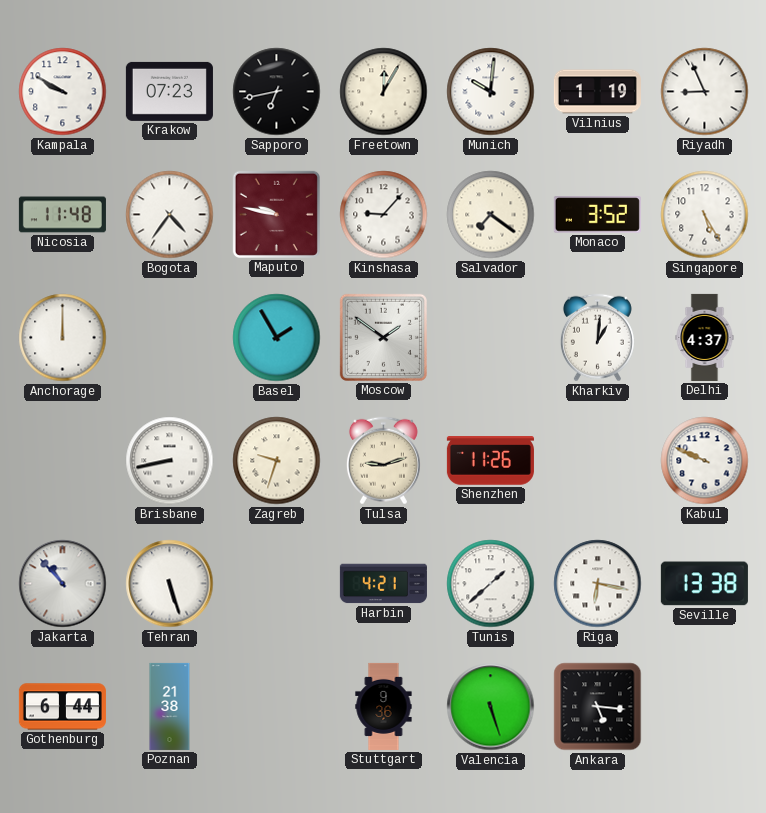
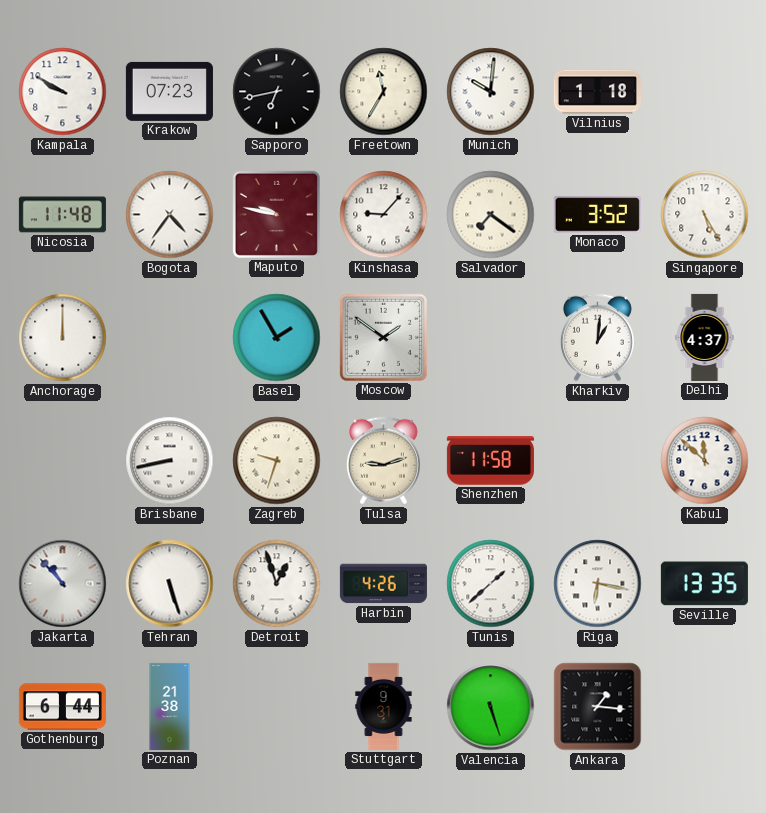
Freetown: 12:05 -> 11:35
Vilnius: 1:19 -> 1:18
Riyadh: 8:56 -> none
Shenzhen: 11:26 -> 11:58
Kabul: 9:49 -> 11:52
Detroit: none -> 12:57
Harbin: 4:21 -> 4:26
Seville: 13:38 -> 13:35
Stuttgart: 9:36 -> 9:31
Ankara: 5:16 -> 1:16
